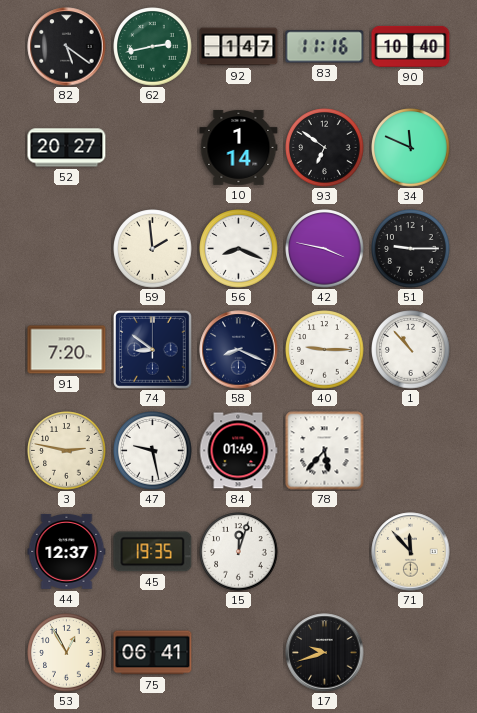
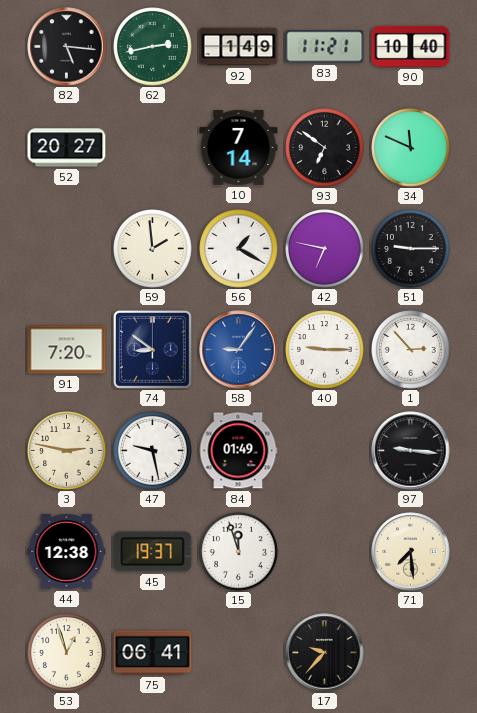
82: 5:21 -> 5:16
92: 1:47 -> 1:49
83: 11:16 -> 11:21
10: 1:14 -> 7:14
56: 8:19 -> 1:20
42: 3:47 -> 6:47
58: 8:19 -> 9:06
58 dial: navy -> blue
1: 10:53 -> 2:53
78: 5:37 -> none
97: none -> 9:16
44: 12:37 -> 12:38
45: 19:35 -> 19:37
15: 12:03 -> 11:57
71: 11:53 -> 7:29
53: 12:55 -> 12:57
17: 9:42 -> 9:37
